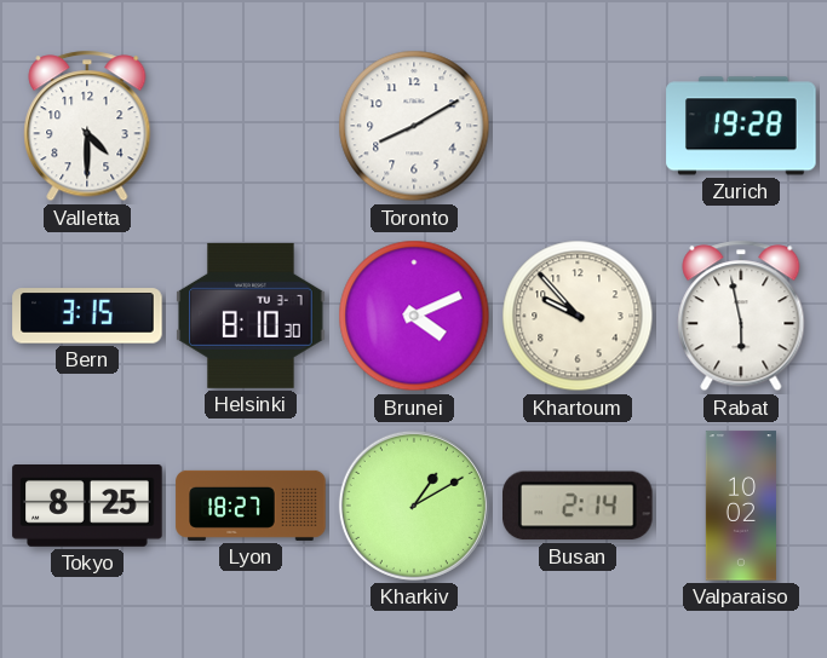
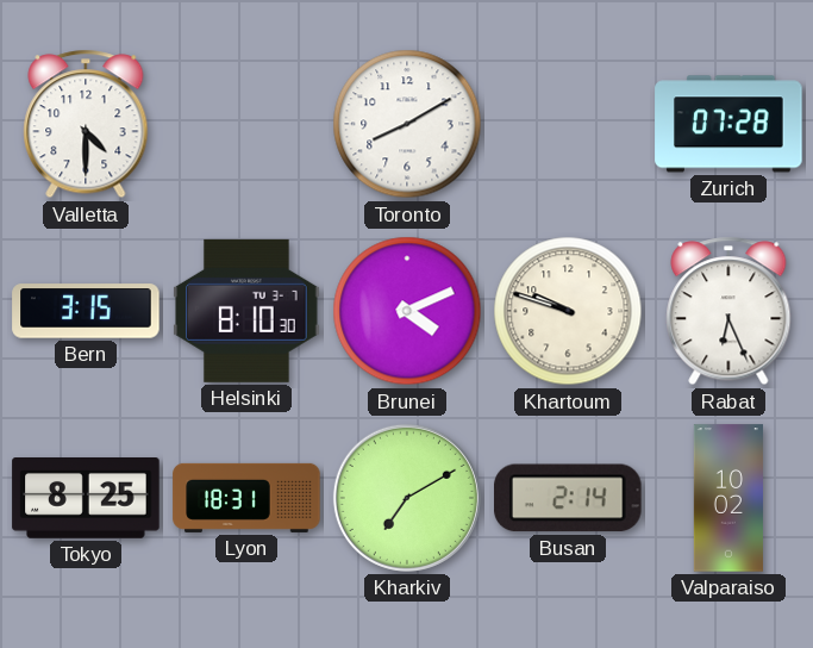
Zurich: 19:28 -> 07:28
Khartoum: 9:53 -> 9:48
Rabat: 5:58 -> 6:26
Lyon: 18:27 -> 18:31
Kharkiv: 1:10 -> 7:10
